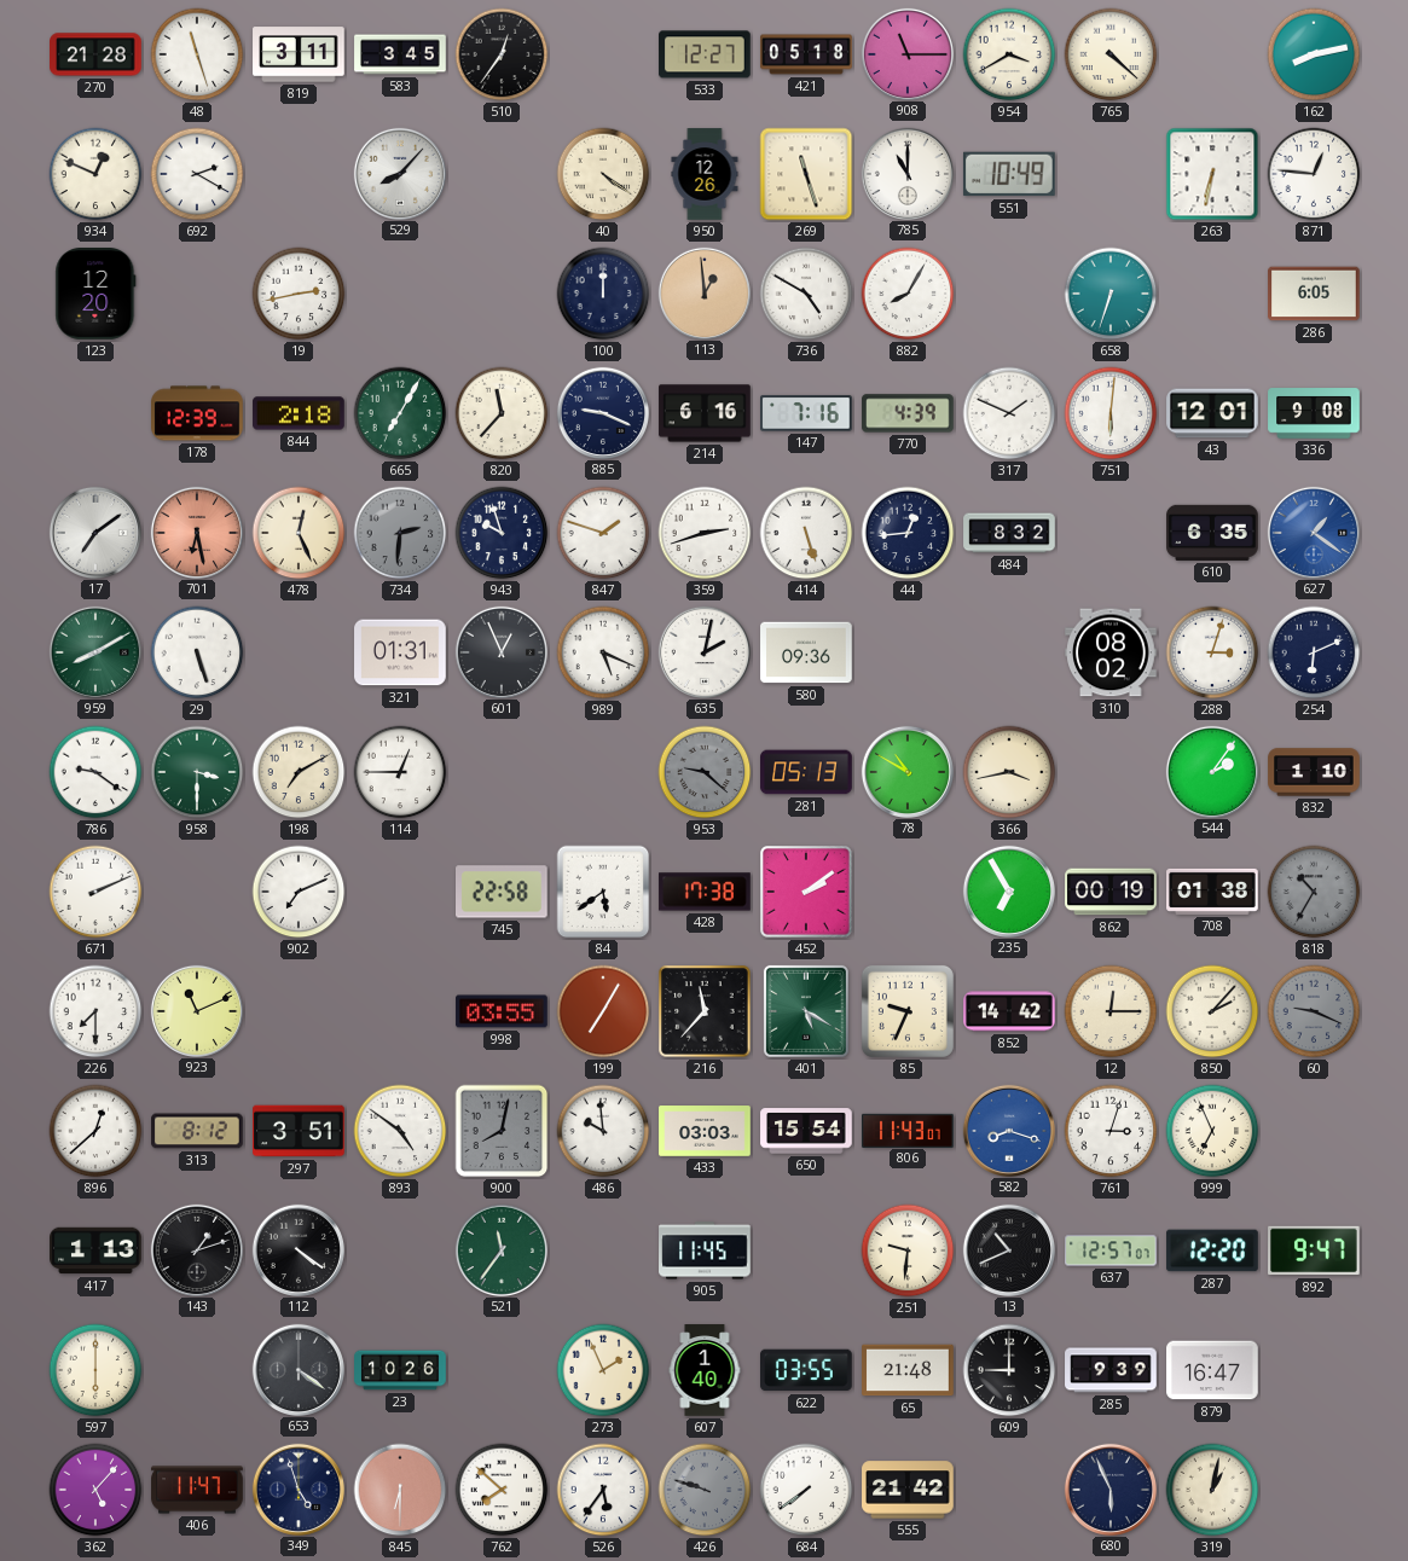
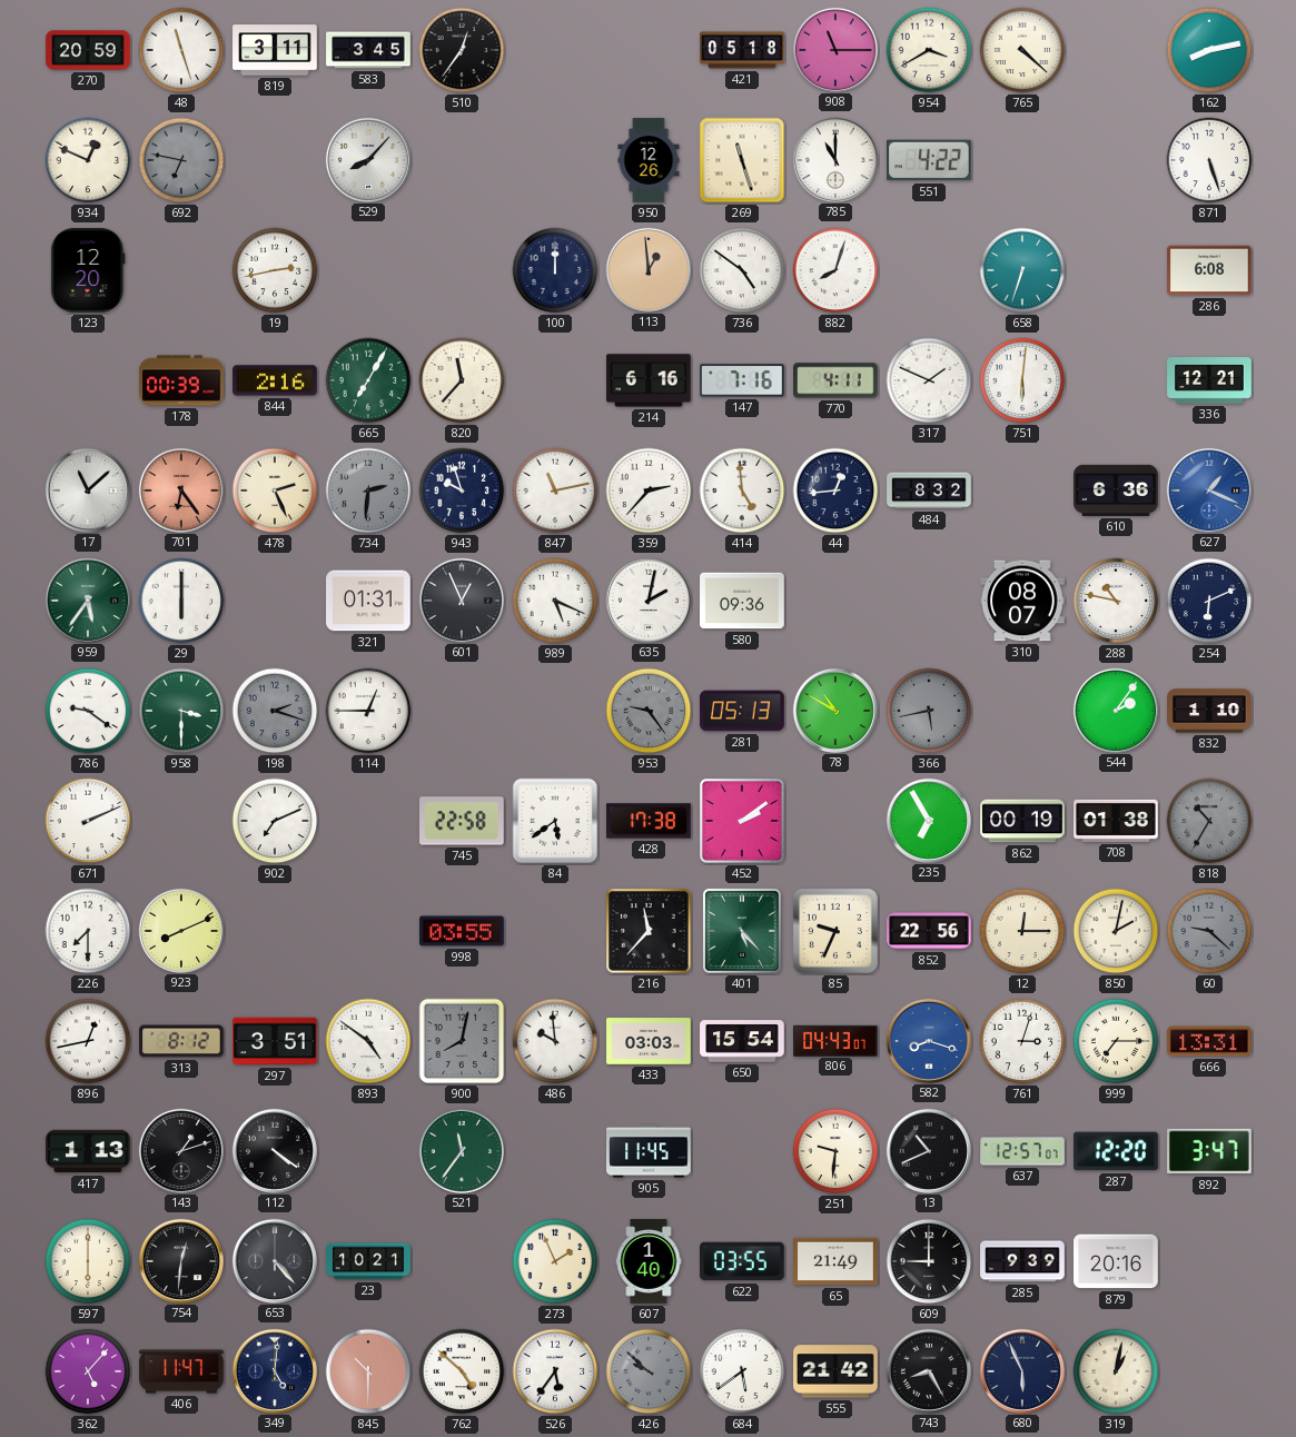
270: 21:28 -> 20:59
533: 12:27 -> none
692: 2:20 -> 6:47
692 dial: white -> grey
40: 4:21 -> none
551: 10:49 -> 4:22
263: 6:32 -> none
871: 12:46 -> 5:27
736: 4:50 -> 4:51
882: 8:05 -> 8:03
286: 6:05 -> 6:08
178: 12:39 -> 00:39
844: 2:18 -> 2:16
885: 9:19 -> none
770: 4:39 -> 4:11
43: 12:01 -> none
336: 9:08 -> 12:21
17: 7:09 -> 11:08
701: 6:28 -> 6:24
478: 12:26 -> 2:26
847: 1:48 -> 11:13
359: 2:42 -> 2:37
414: 5:27 -> 4:59
610: 6:35 -> 6:36
627: 1:21 -> 1:19
959: 8:10 -> 5:36
29: 5:27 -> 6:00
310: 08:02 -> 08:07
288: 3:03 -> 10:47
198: 7:10 -> 2:18
198 dial: cream -> grey
953: 9:22 -> 9:24
366: 3:43 -> 5:43
366 dial: cream -> grey
923: 11:11 -> 8:11
199: 7:05 -> none
401: 5:20 -> 5:23
852: 14:42 -> 22:56
850: 2:07 -> 2:02
60: 9:19 -> 9:22
896: 12:38 -> 12:43
806: 11:43 -> 04:43
999: 6:56 -> 7:15
666: none -> 13:31
892: 9:47 -> 3:47
754: none -> 12:31
653: 4:21 -> 4:23
23: 10:26 -> 10:21
65: 21:48 -> 21:49
879: 16:47 -> 20:16
349: 4:57 -> 5:01
845: 6:30 -> 10:30
762: 7:52 -> 4:52
426: 9:48 -> 9:52
684: 7:39 -> 5:39
743: none -> 8:25
